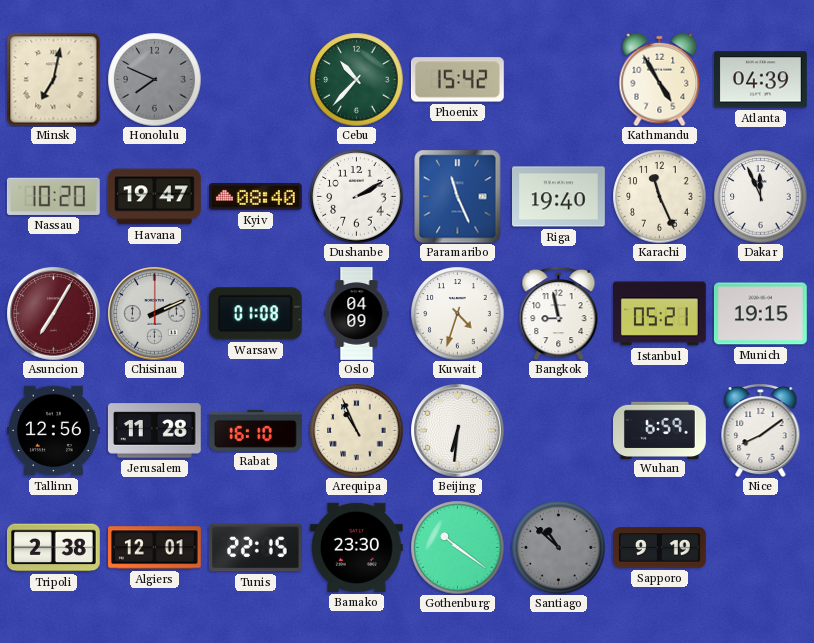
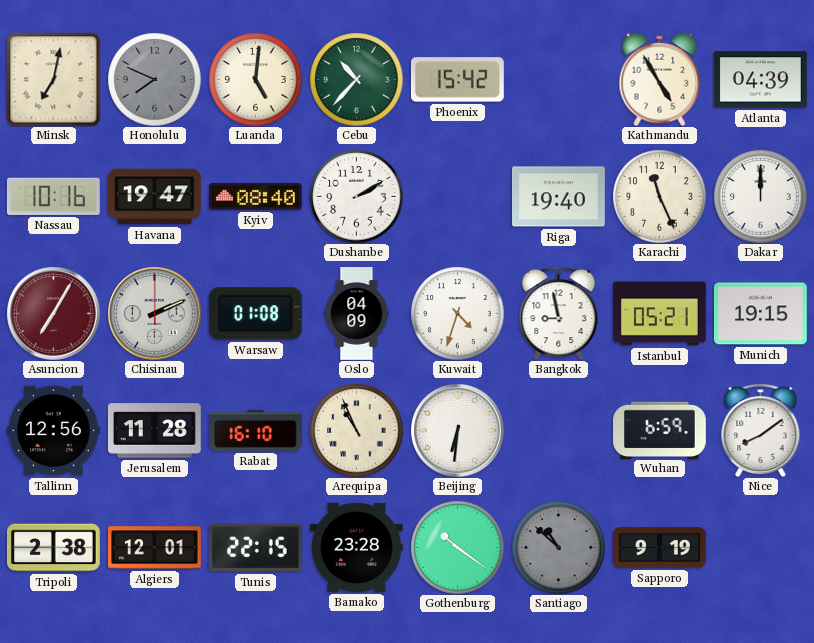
Luanda: none -> 5:01
Nassau: 10:20 -> 10:16
Paramaribo: 11:26 -> none
Dakar: 11:56 -> 12:00
Bamako: 23:30 -> 23:28
